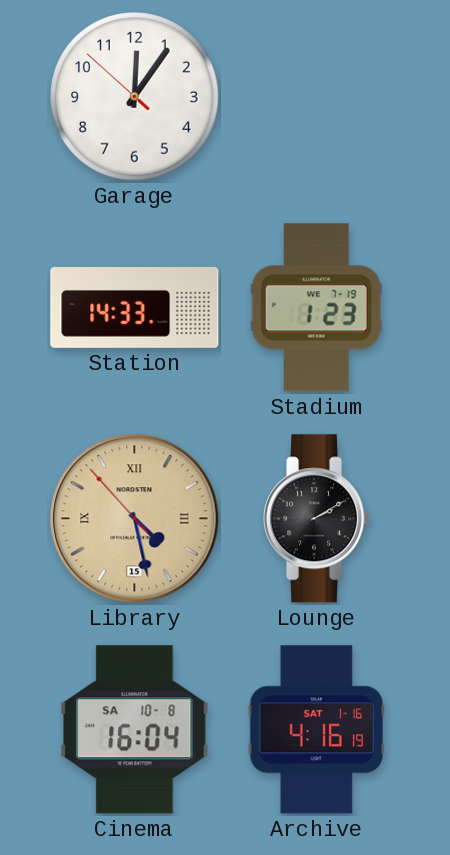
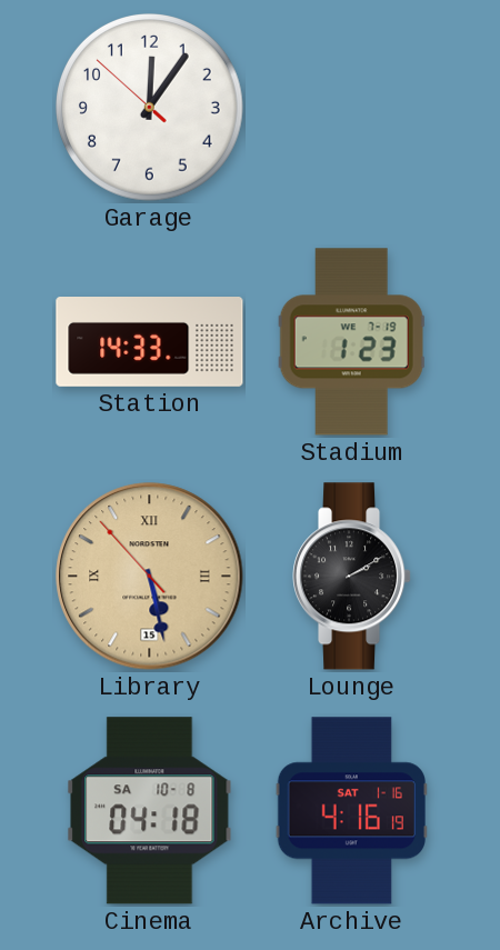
Library: 4:27 -> 5:27
Cinema: 16:04 -> 04:18
